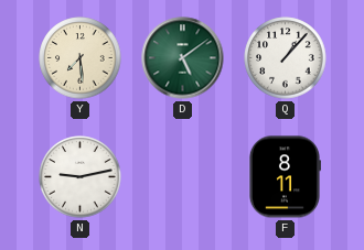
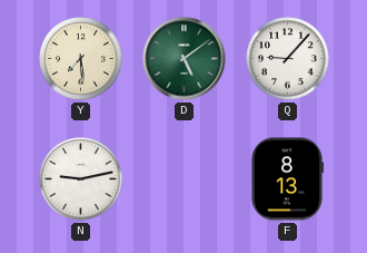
Q: 1:07 -> 9:07
F: 8:11 -> 8:13
